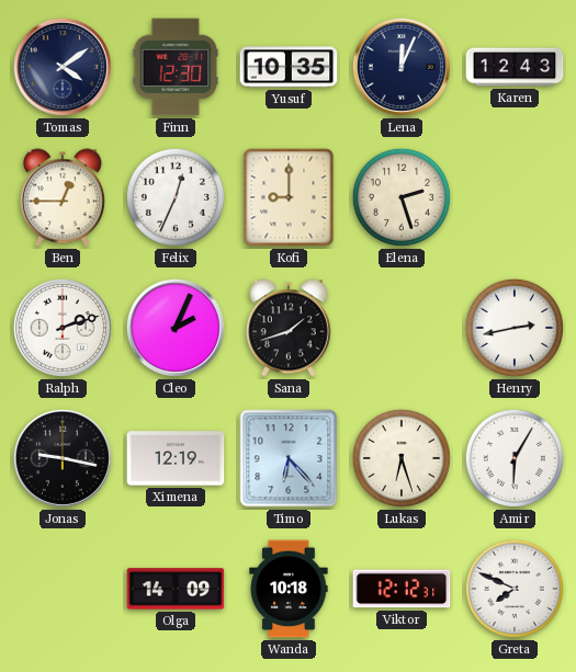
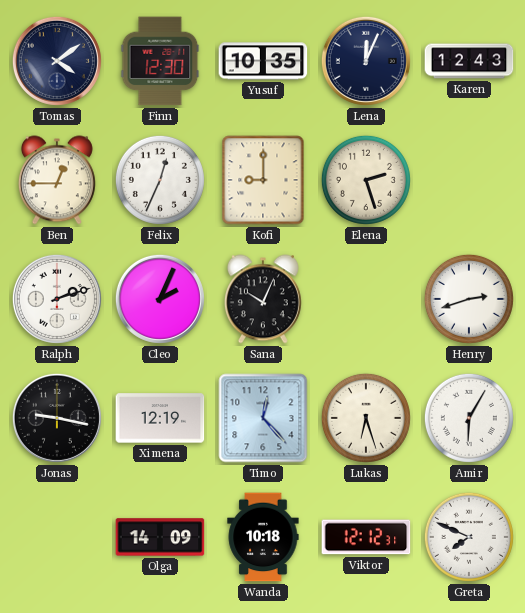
Sana: 1:42 -> 10:04
Henry: 2:43 -> 2:42
Timo: 6:23 -> 12:23
